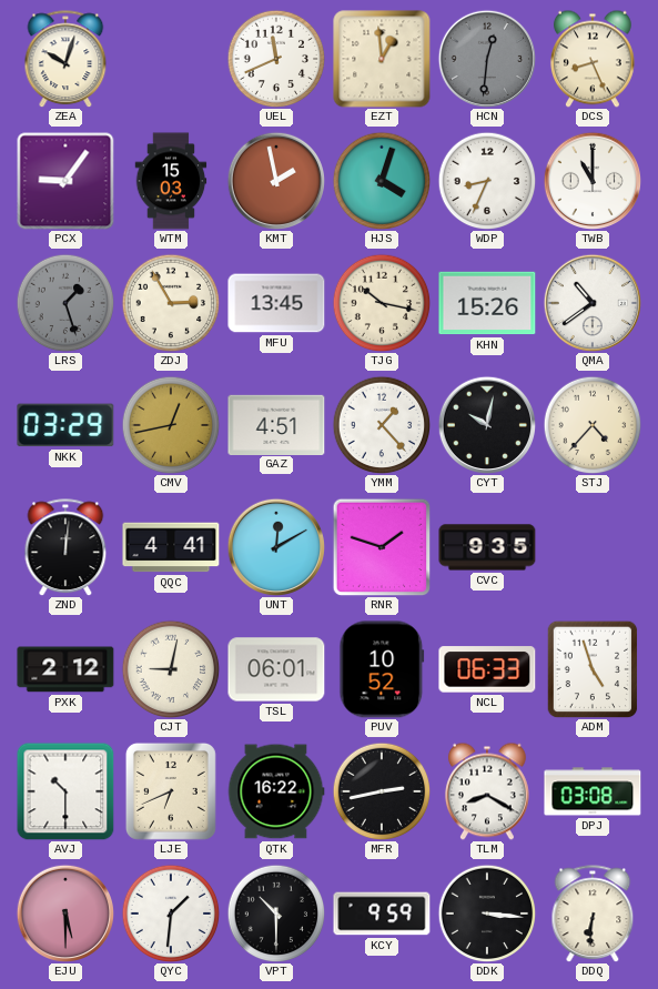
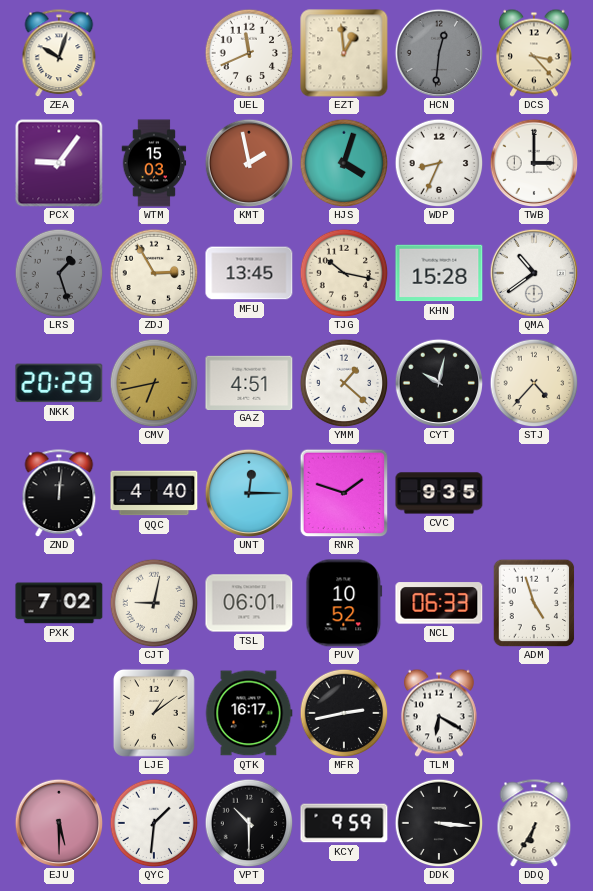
DCS: 8:26 -> 3:23
TWB: 11:00 -> 3:00
KHN: 15:26 -> 15:28
NKK: 03:29 -> 20:29
CMV: 12:43 -> 6:43
YMM: 1:23 -> 1:22
QQC: 4:41 -> 4:40
UNT: 12:10 -> 12:15
PXK: 2:12 -> 7:02
AVJ: 10:30 -> none
LJE: 6:41 -> 1:09
QTK: 16:22 -> 16:17
TLM: 8:20 -> 6:20
DPJ: 03:08 -> none
DDQ: 6:31 -> 6:35
